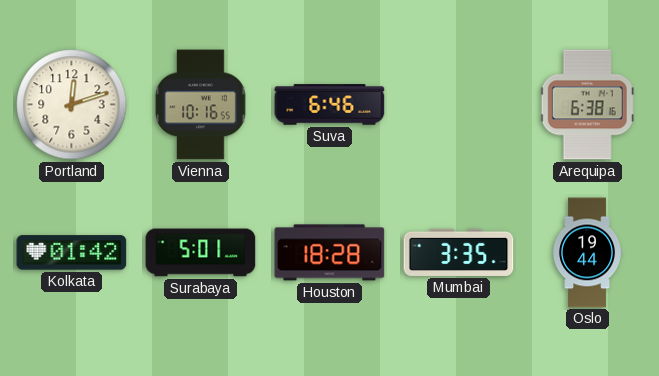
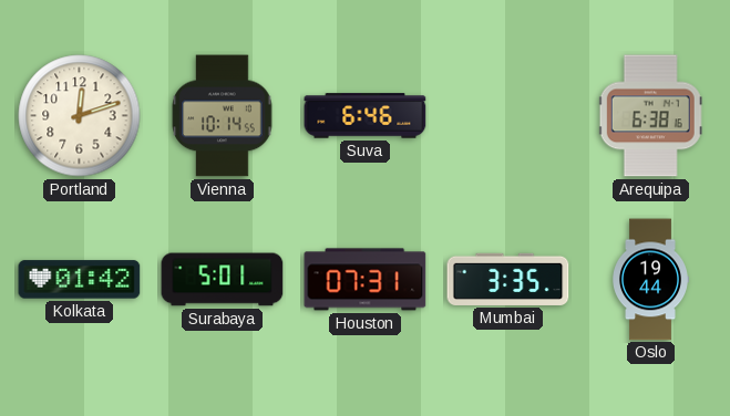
Vienna: 10:16 -> 10:14
Houston: 18:28 -> 07:31
